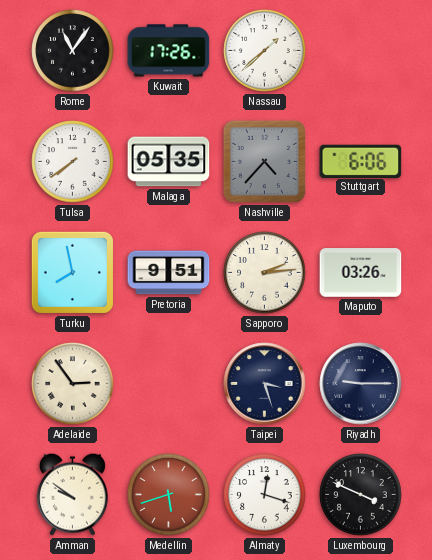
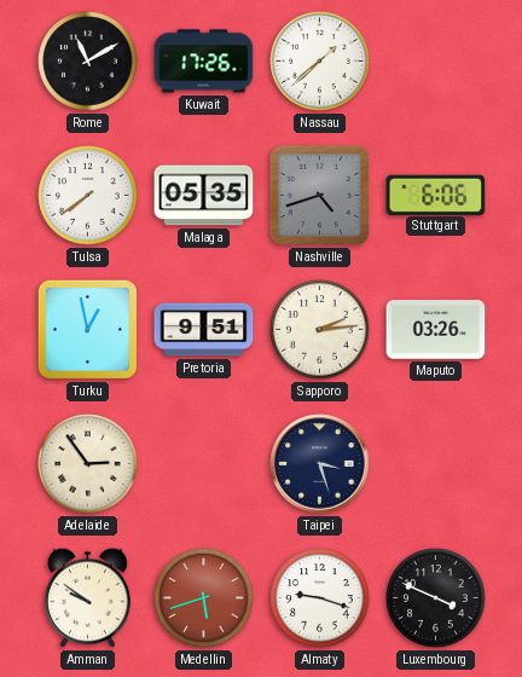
Rome: 11:06 -> 11:10
Nashville: 4:37 -> 4:42
Turku: 7:58 -> 12:58
Riyadh: 9:15 -> none
Almaty: 12:18 -> 9:18
